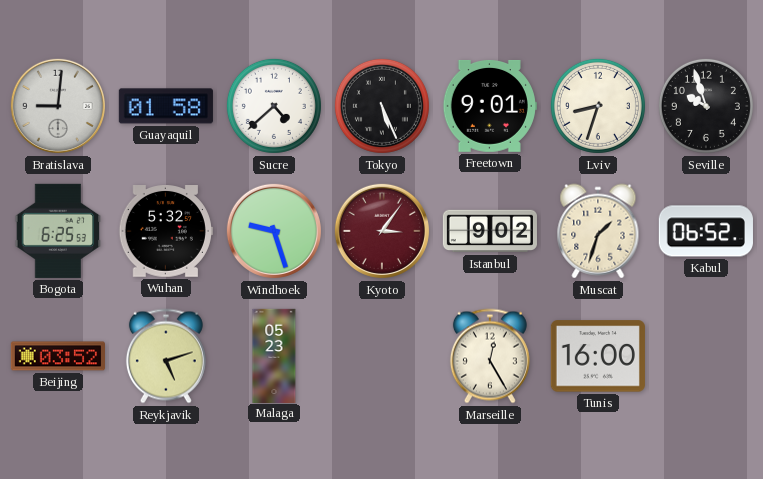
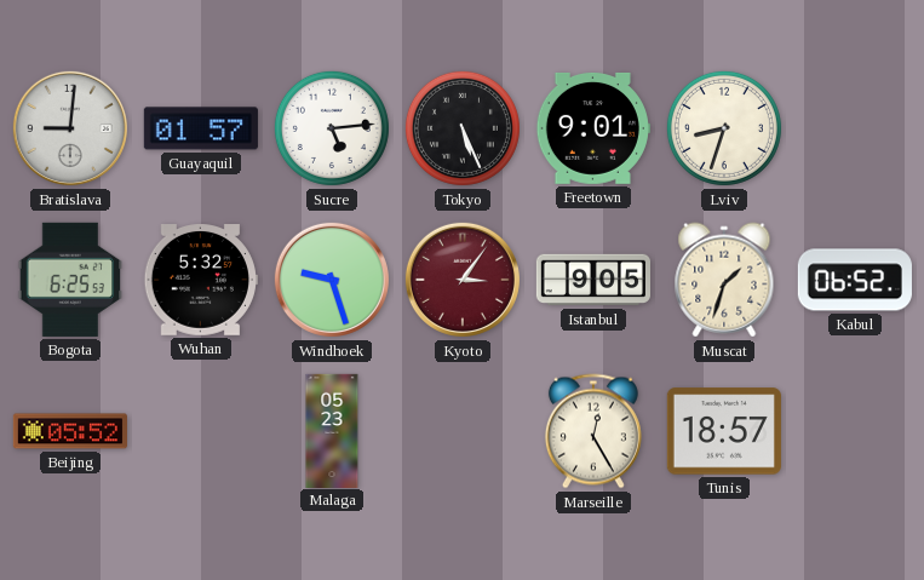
Guayaquil: 01:58 -> 01:57
Sucre: 4:38 -> 5:14
Seville: 9:57 -> none
Istanbul: 9:02 -> 9:05
Beijing: 03:52 -> 05:52
Reykjavik: 5:12 -> none
Tunis: 16:00 -> 18:57
